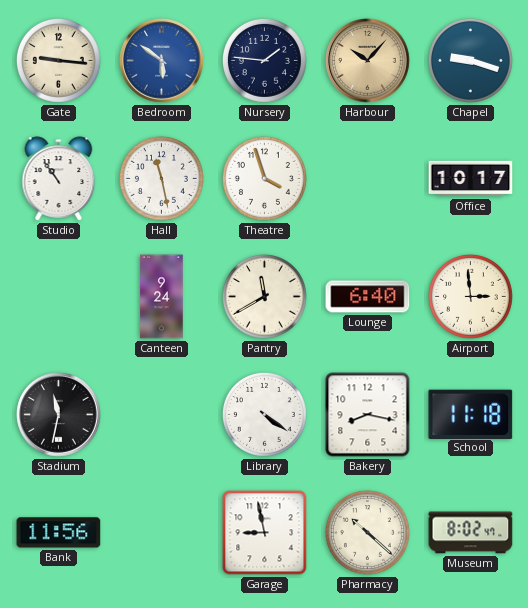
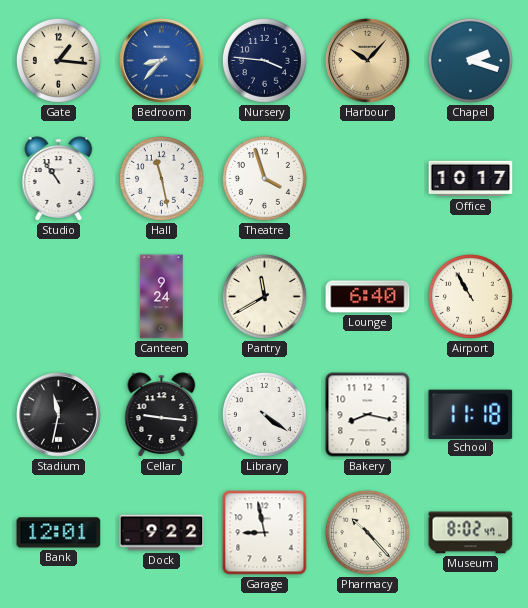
Gate: 9:16 -> 1:16
Bedroom: 5:51 -> 8:37
Nursery: 1:46 -> 3:46
Chapel: 9:18 -> 2:18
Airport: 2:59 -> 10:55
Cellar: none -> 9:16
Bank: 11:56 -> 12:01
Dock: none -> 9:22
Pharmacy: 10:22 -> 10:23
